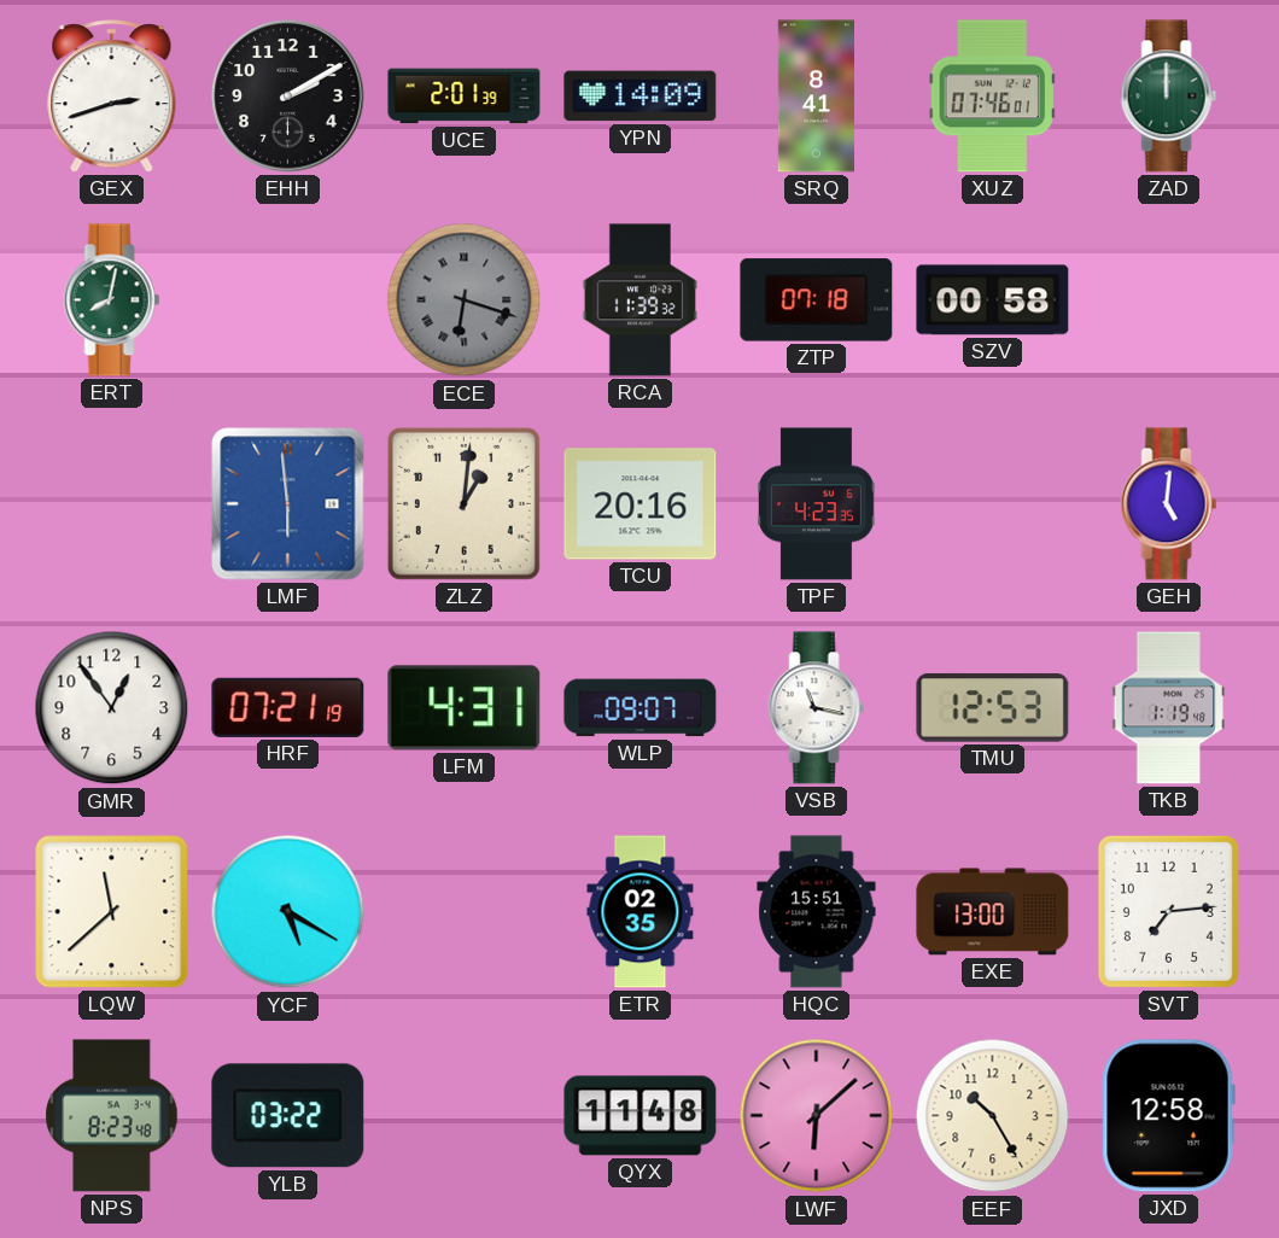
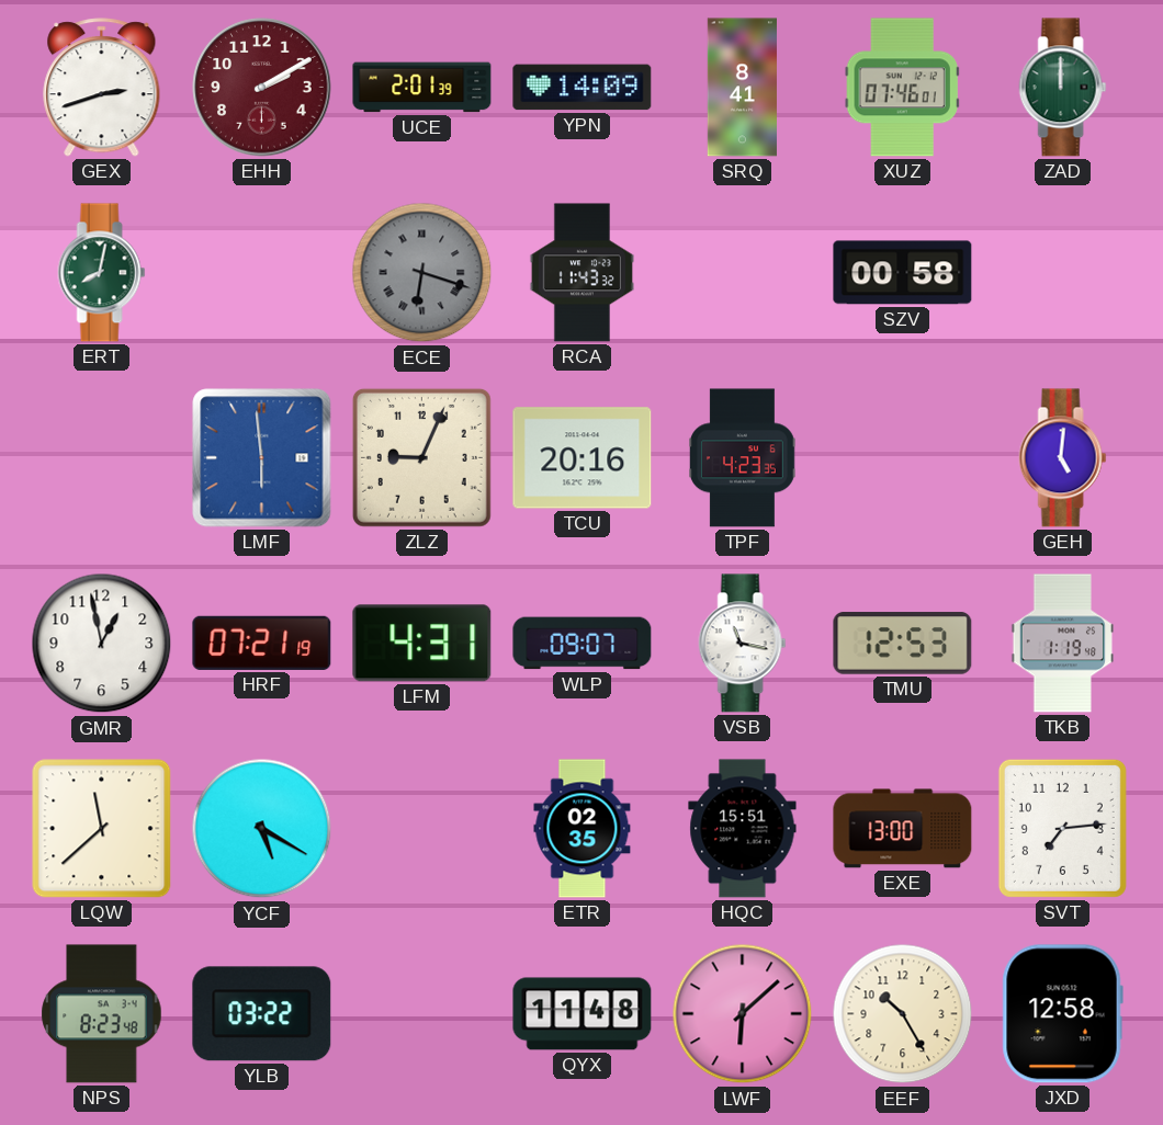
EHH dial: black -> burgundy
RCA: 11:39 -> 11:43
ZTP: 07:18 -> none
ZLZ: 1:01 -> 9:04
GMR: 12:54 -> 12:58
